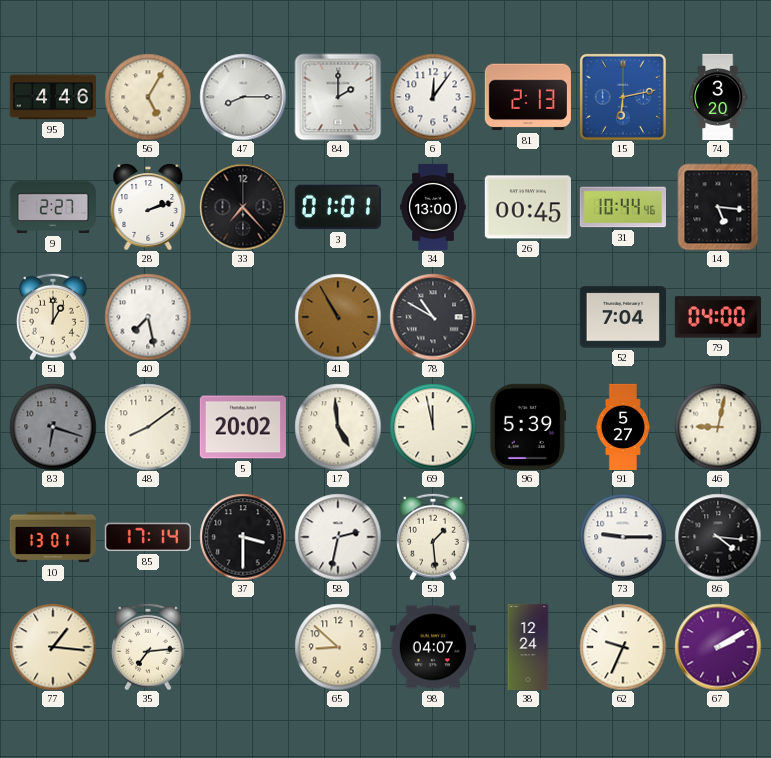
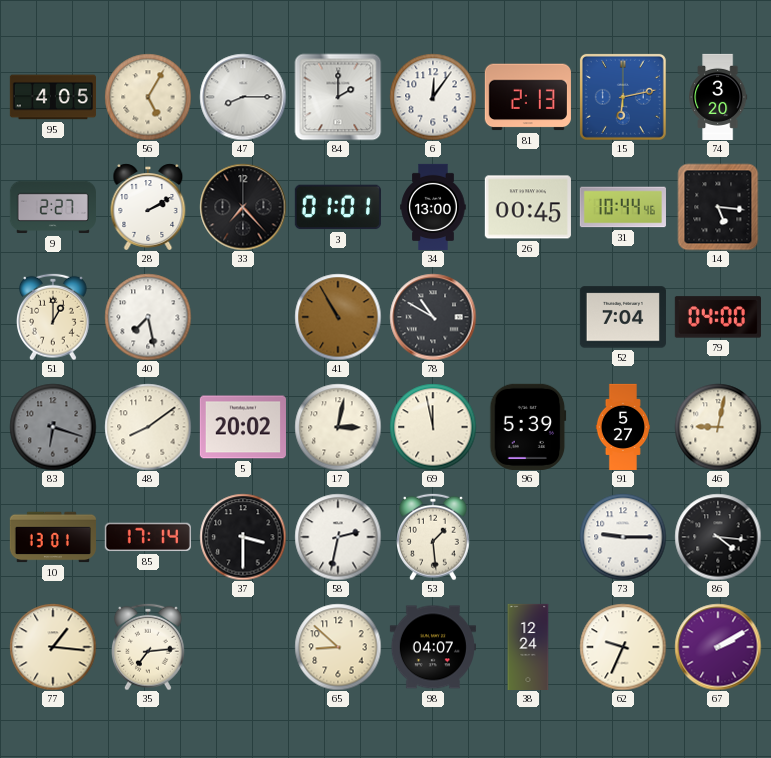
95: 4:46 -> 4:05
28: 2:12 -> 2:10
17: 4:59 -> 3:02
